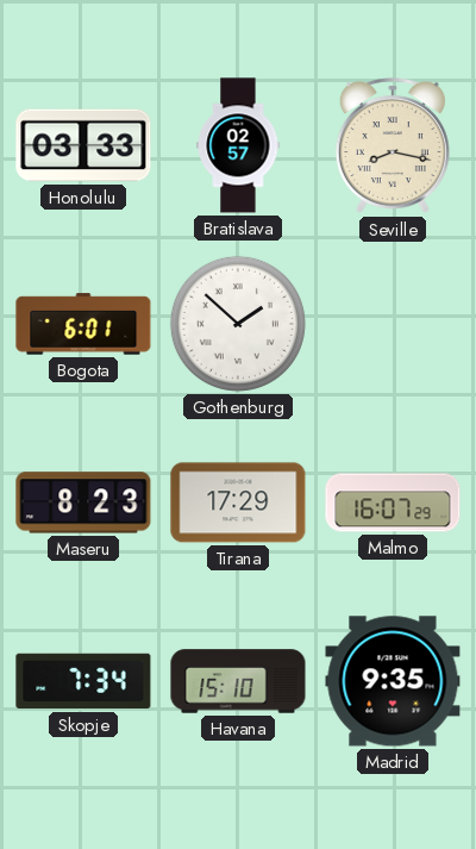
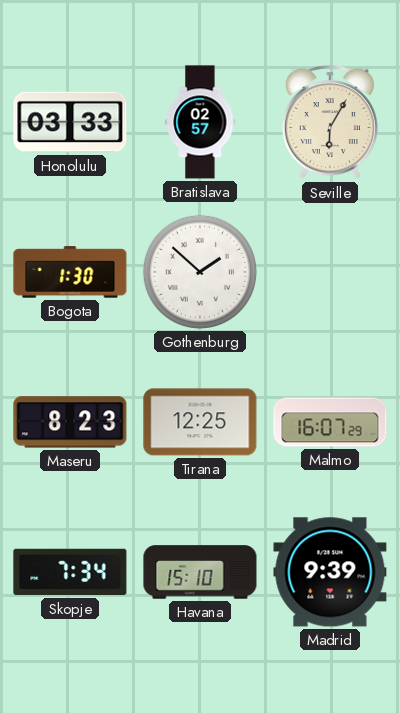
Seville: 8:17 -> 6:05
Bogota: 6:01 -> 1:30
Tirana: 17:29 -> 12:25
Madrid: 9:35 -> 9:39
